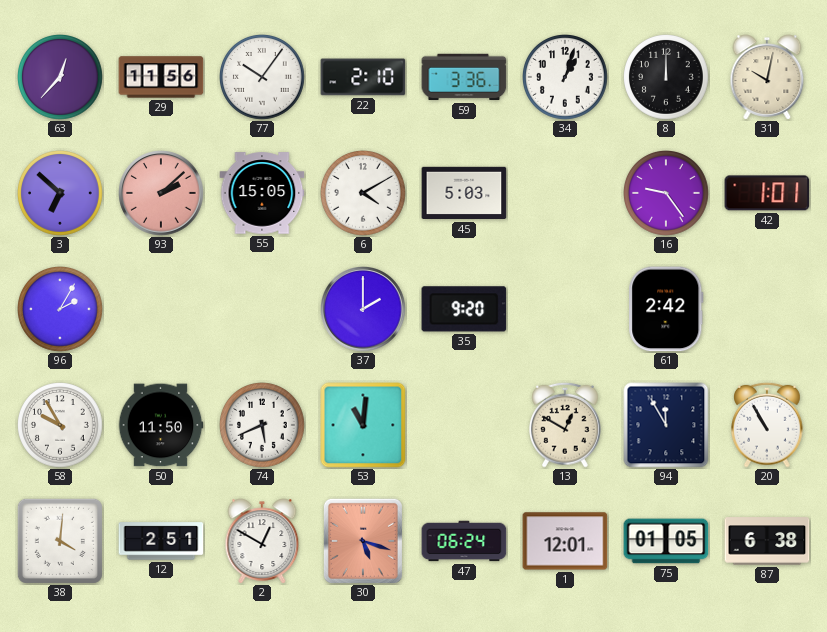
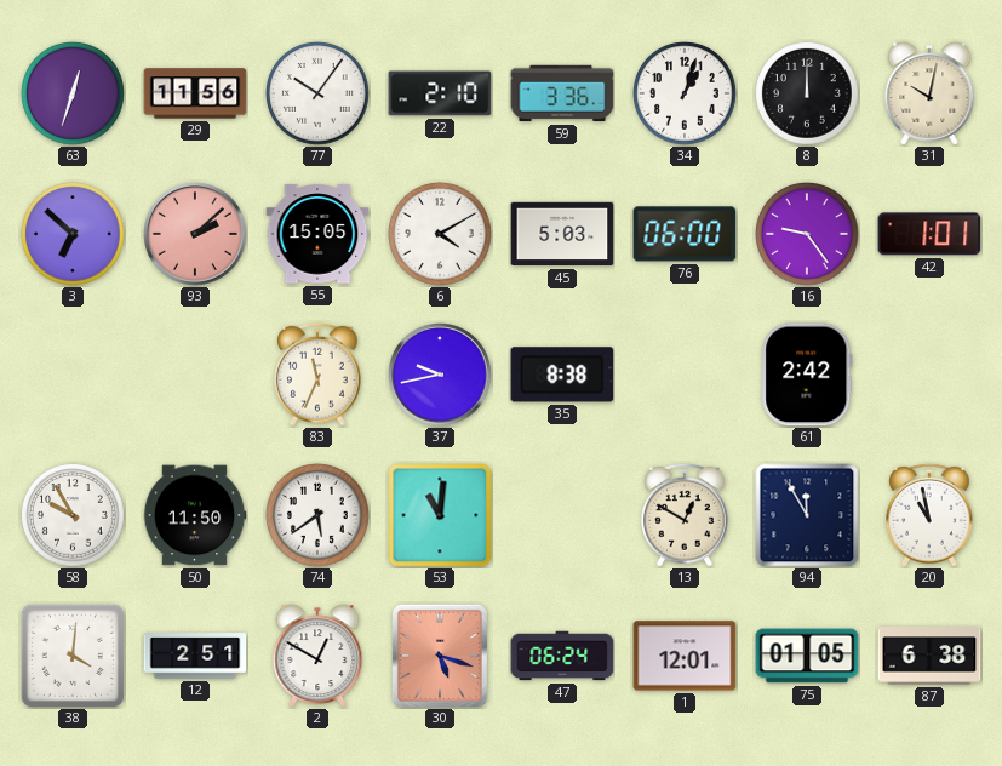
63: 12:37 -> 12:33
76: none -> 06:00
96: 2:05 -> none
83: none -> 11:34
37: 2:00 -> 9:43
35: 9:20 -> 8:38
74: 5:41 -> 5:39
20: 10:55 -> 10:58
